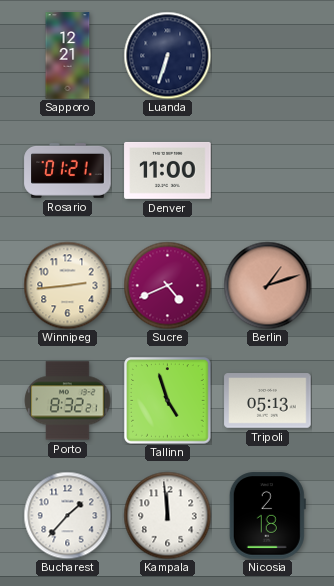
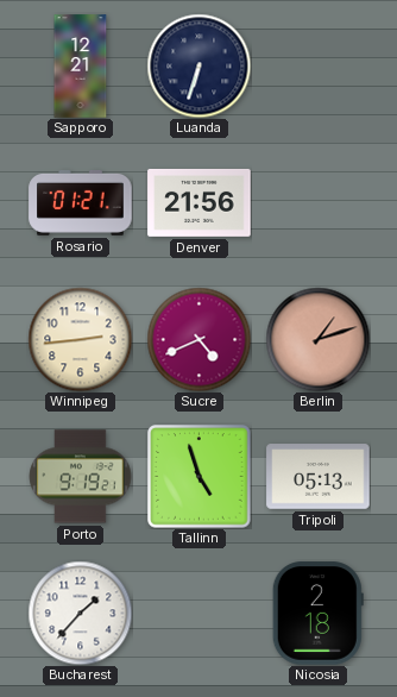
Denver: 11:00 -> 21:56
Porto: 8:32 -> 9:19
Kampala: 11:59 -> none
